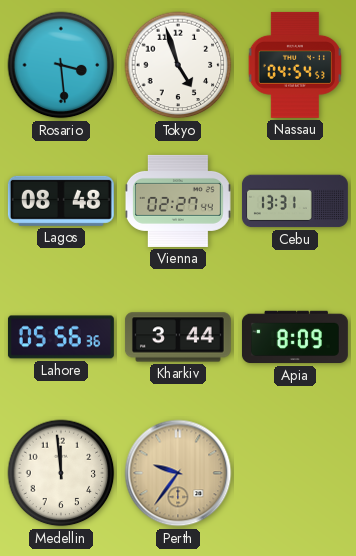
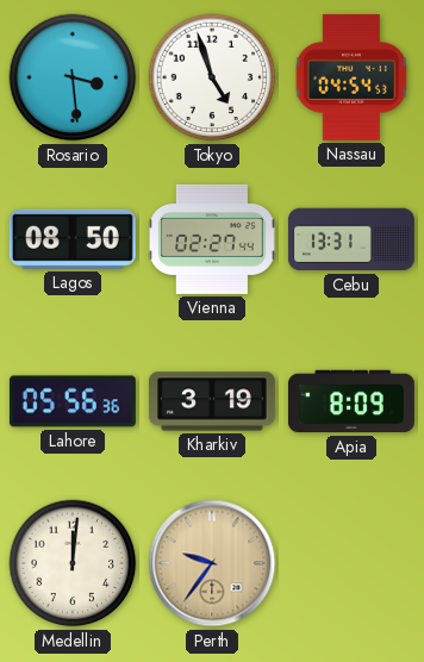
Lagos: 08:48 -> 08:50
Kharkiv: 3:44 -> 3:19
Medellin: 11:59 -> 12:01
